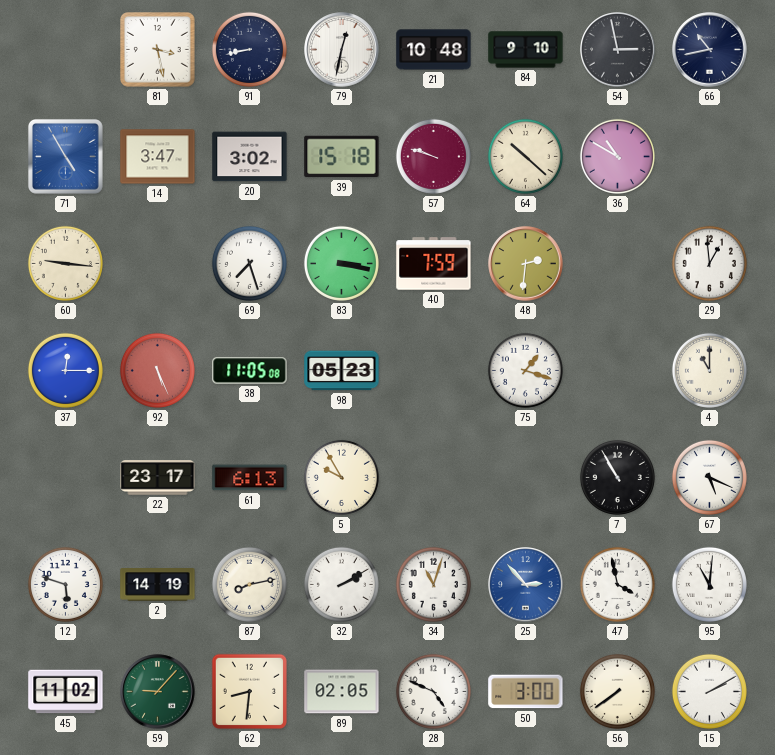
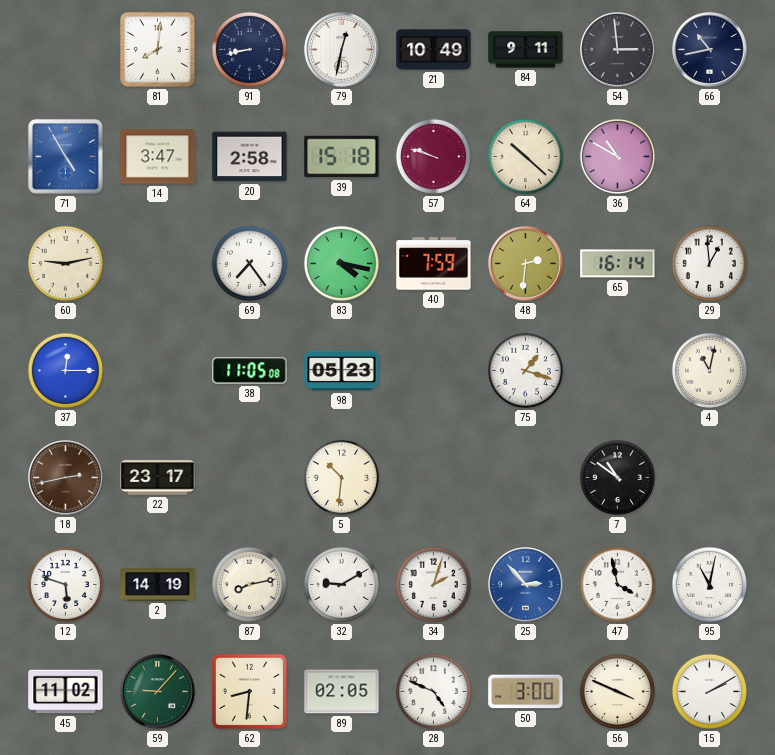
81: 3:28 -> 8:01
21: 10:48 -> 10:49
84: 9:10 -> 9:11
54: 2:58 -> 2:59
20: 3:02 -> 2:58
60: 9:16 -> 9:13
69: 7:27 -> 7:24
83: 3:17 -> 4:17
65: none -> 16:14
92: 5:26 -> none
4: 11:00 -> 11:02
18: none -> 2:43
61: 6:13 -> none
5: 9:55 -> 10:31
7: 10:55 -> 10:51
67: 5:19 -> none
32: 2:10 -> 9:10
34: 11:03 -> 2:03
95: 11:01 -> 11:02
56: 7:39 -> 3:49
